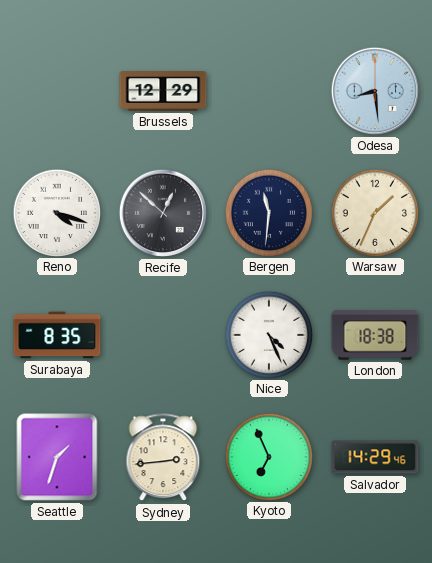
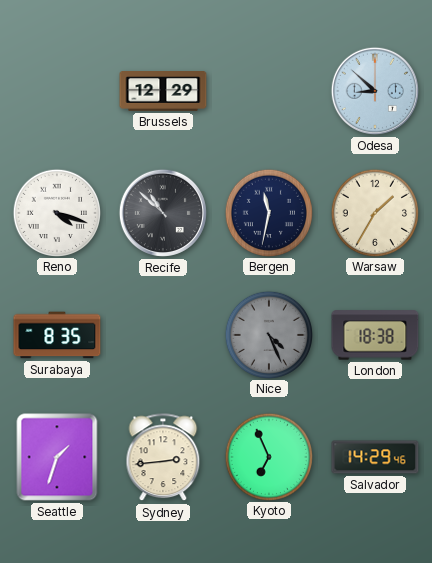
Odesa: 8:29 -> 8:52
Recife: 12:52 -> 10:52
Bergen: 11:31 -> 11:32
Warsaw: 1:34 -> 1:35
Nice dial: white -> grey
